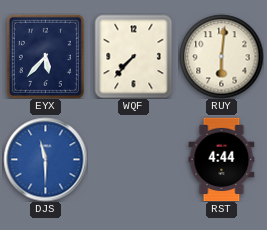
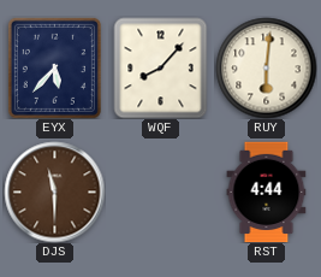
WQF: 7:37 -> 8:07
DJS dial: blue -> brown
